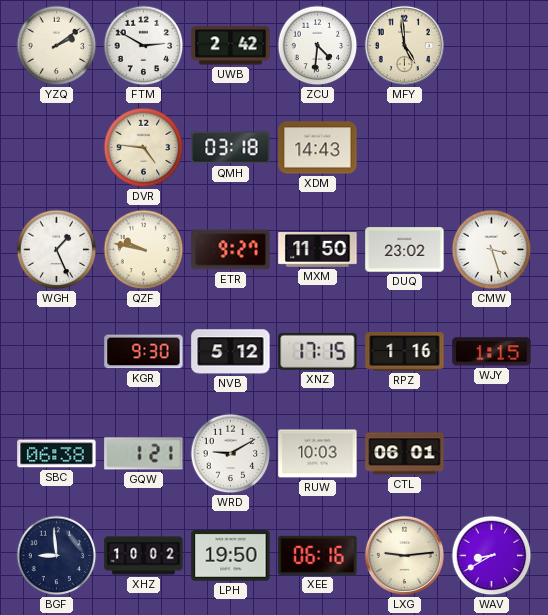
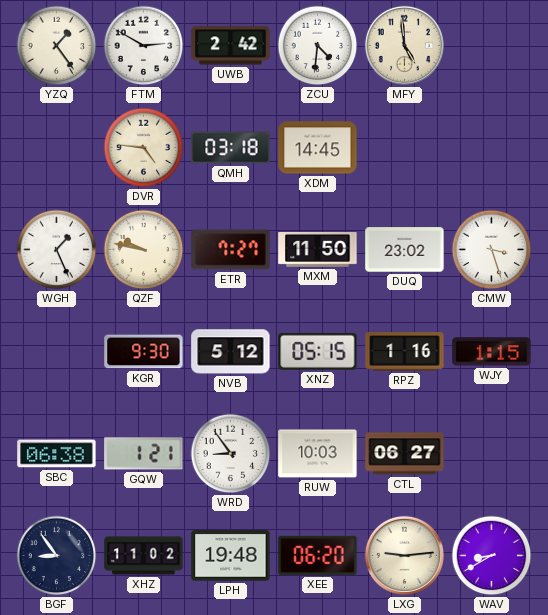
YZQ: 2:09 -> 1:24
XDM: 14:43 -> 14:45
ETR: 9:27 -> 7:27
XNZ: 17:15 -> 05:15
WRD: 9:10 -> 8:54
CTL: 06:01 -> 06:27
BGF: 8:59 -> 8:54
XHZ: 10:02 -> 11:02
LPH: 19:50 -> 19:48
XEE: 06:16 -> 06:20
